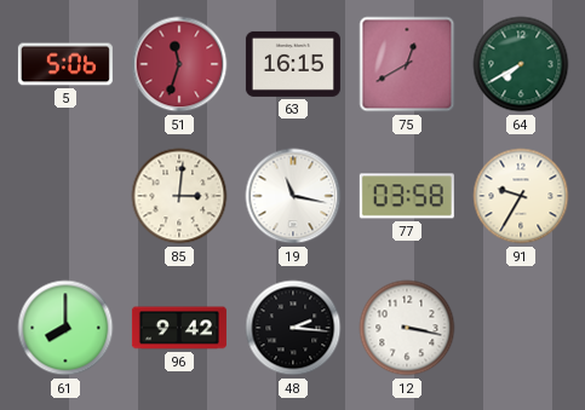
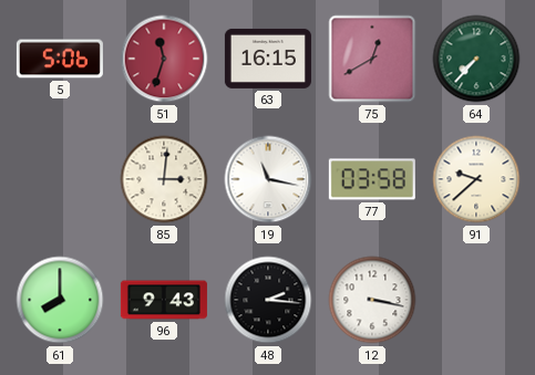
64: 7:40 -> 7:37
91: 9:35 -> 9:38
96: 9:42 -> 9:43
